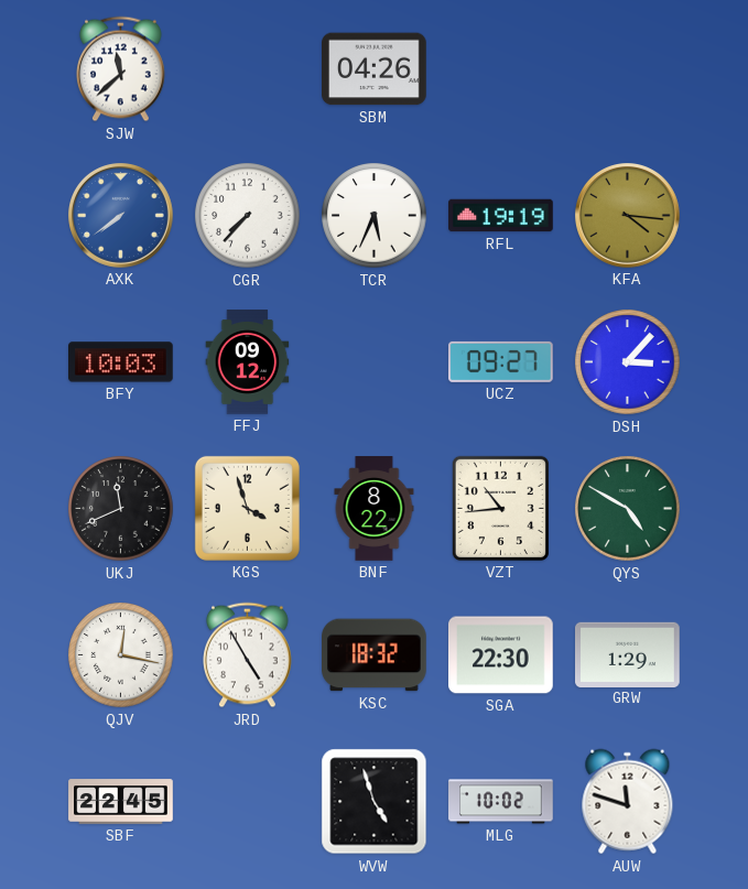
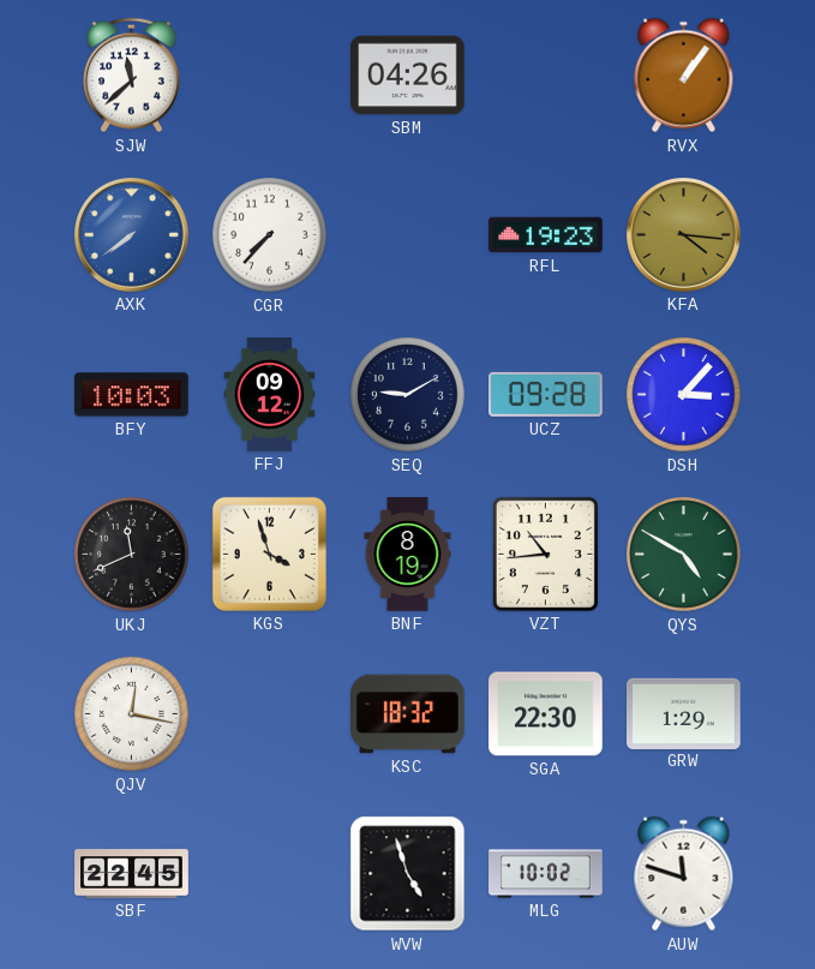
RVX: none -> 1:06
TCR: 5:34 -> none
RFL: 19:19 -> 19:23
SEQ: none -> 9:10
UCZ: 09:27 -> 09:28
BNF: 8:22 -> 8:19
JRD: 4:55 -> none
